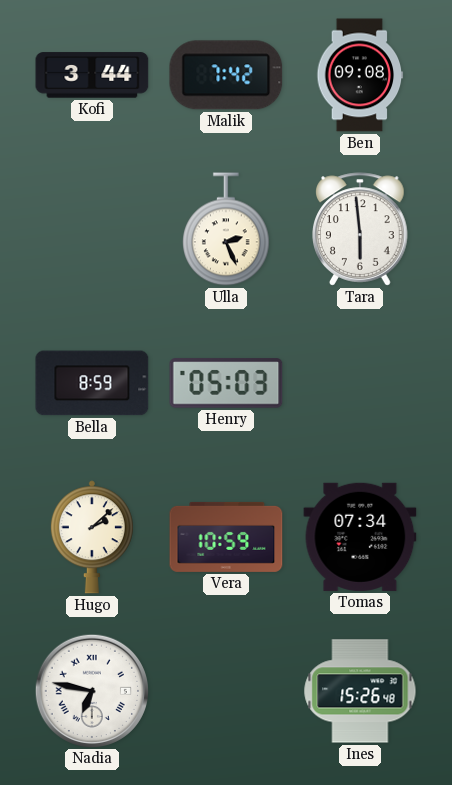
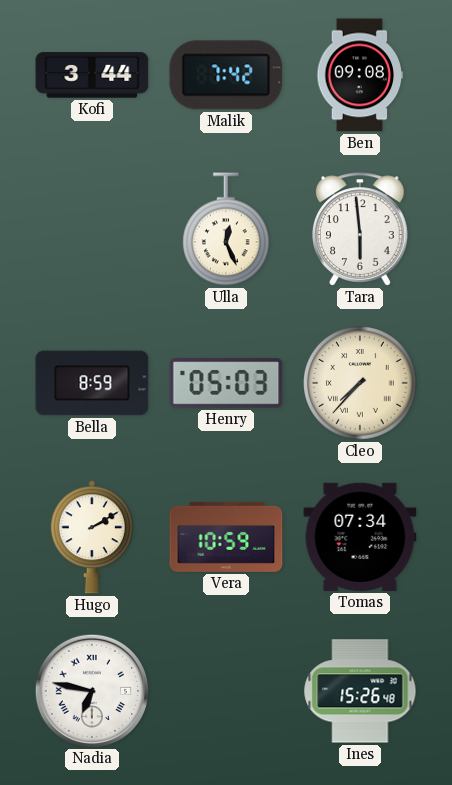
Ulla: 2:26 -> 12:26
Cleo: none -> 7:37
Hugo: 2:08 -> 2:10
